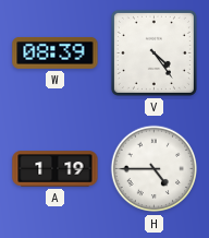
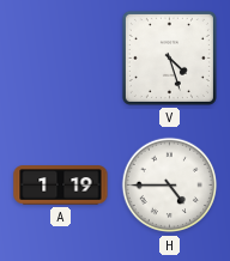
W: 08:39 -> none
V: 4:24 -> 4:27
